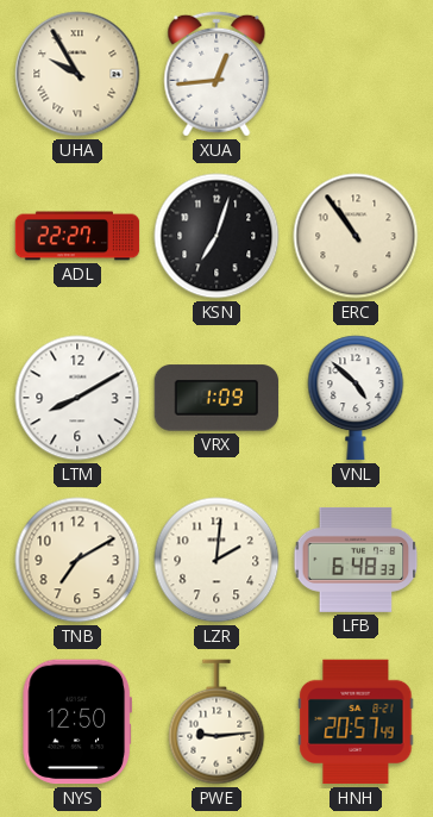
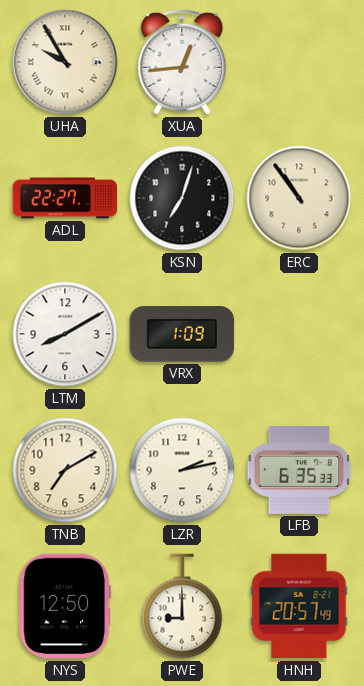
VNL: 4:52 -> none
LZR: 2:01 -> 2:13
LFB: 6:48 -> 6:35
PWE: 9:14 -> 9:00
